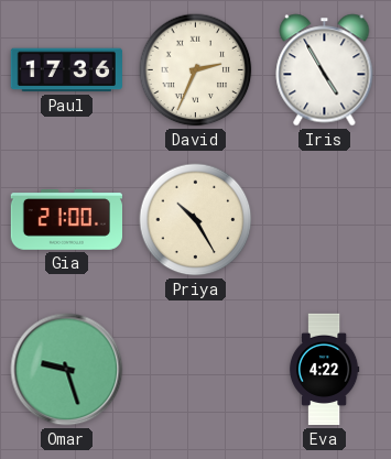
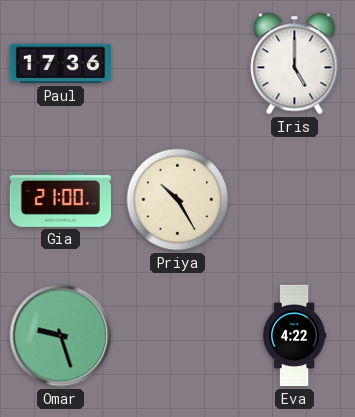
David: 2:34 -> none
Iris: 4:55 -> 5:00
